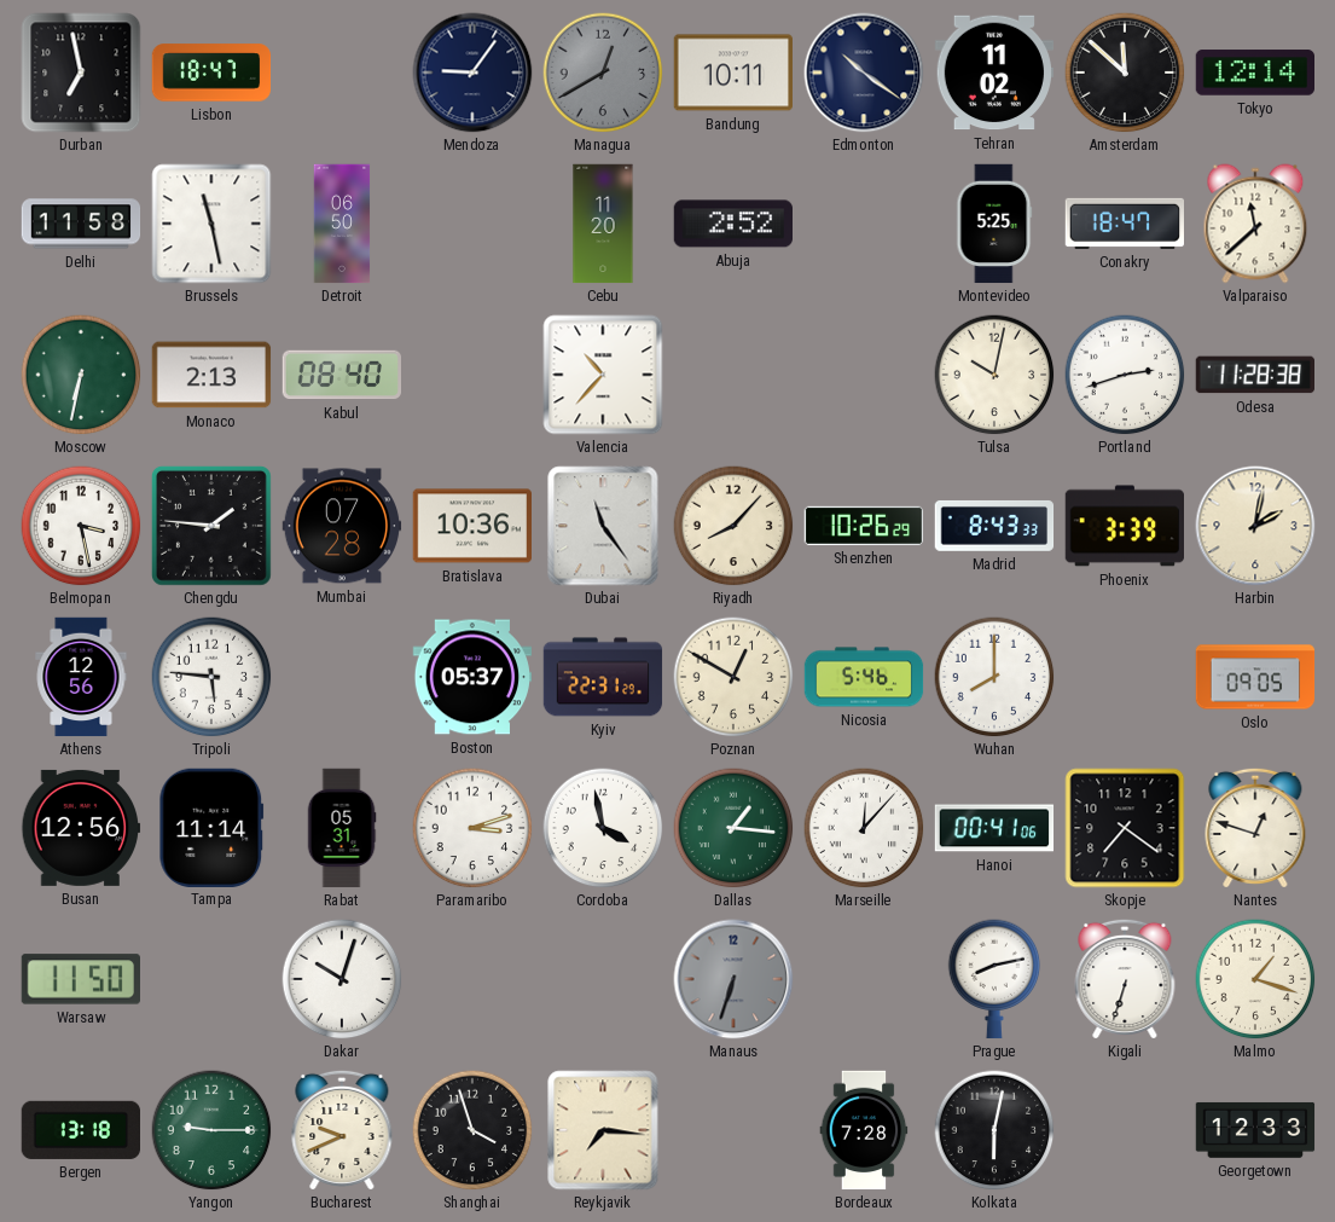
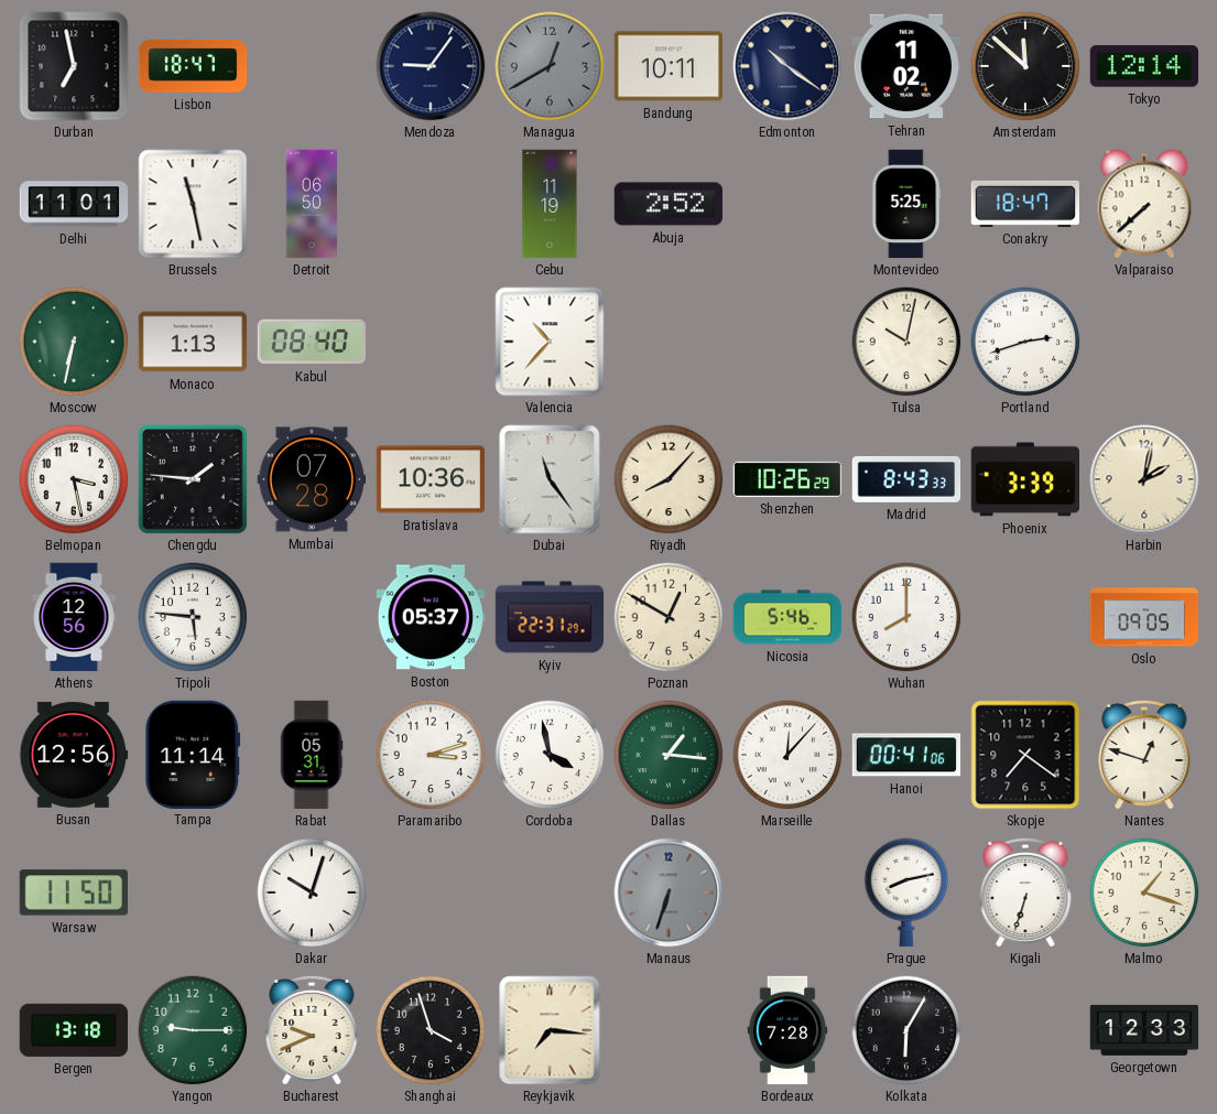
Delhi: 11:58 -> 11:01
Cebu: 11:20 -> 11:19
Valparaiso: 11:38 -> 7:38
Monaco: 2:13 -> 1:13
Odesa: 11:28 -> none
Kolkata: 6:02 -> 6:05
